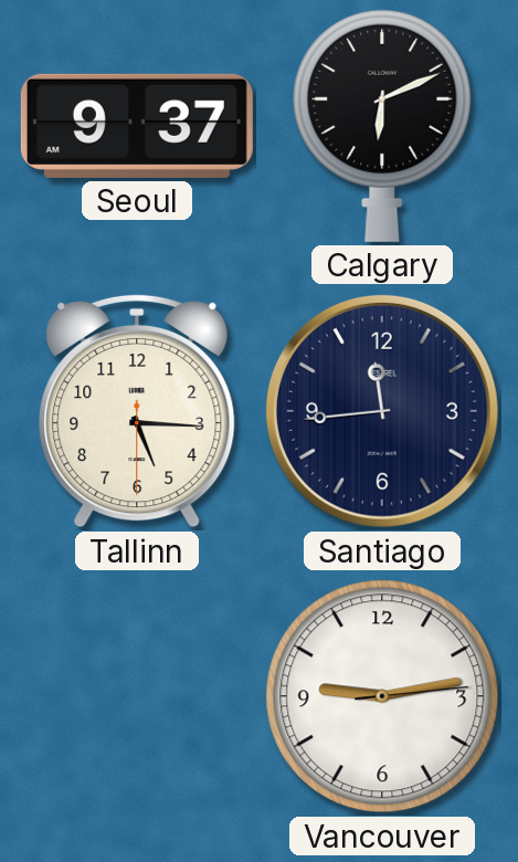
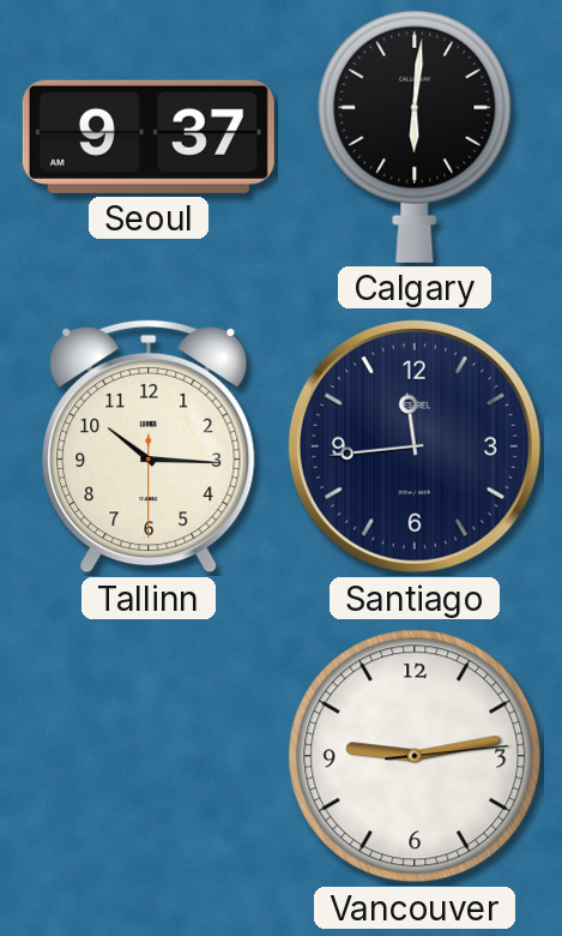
Calgary: 6:11 -> 6:01
Tallinn: 5:15 -> 10:15
